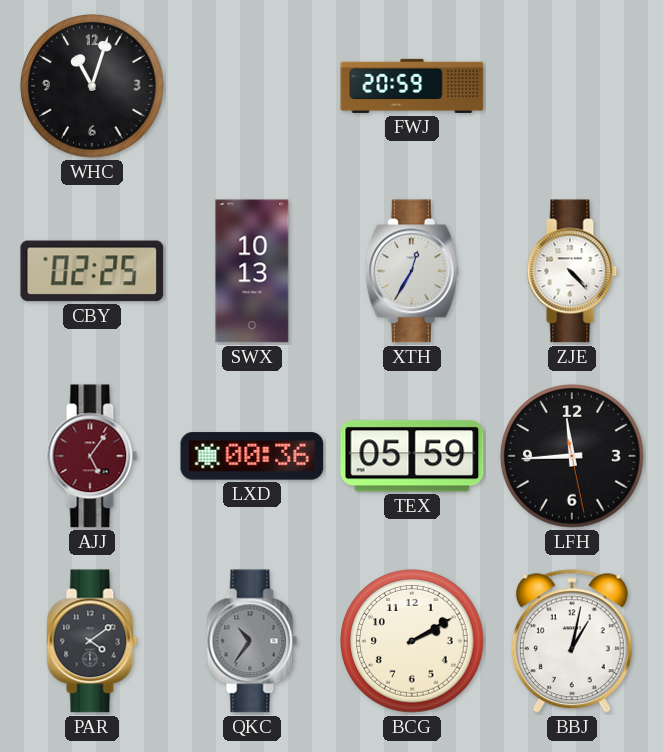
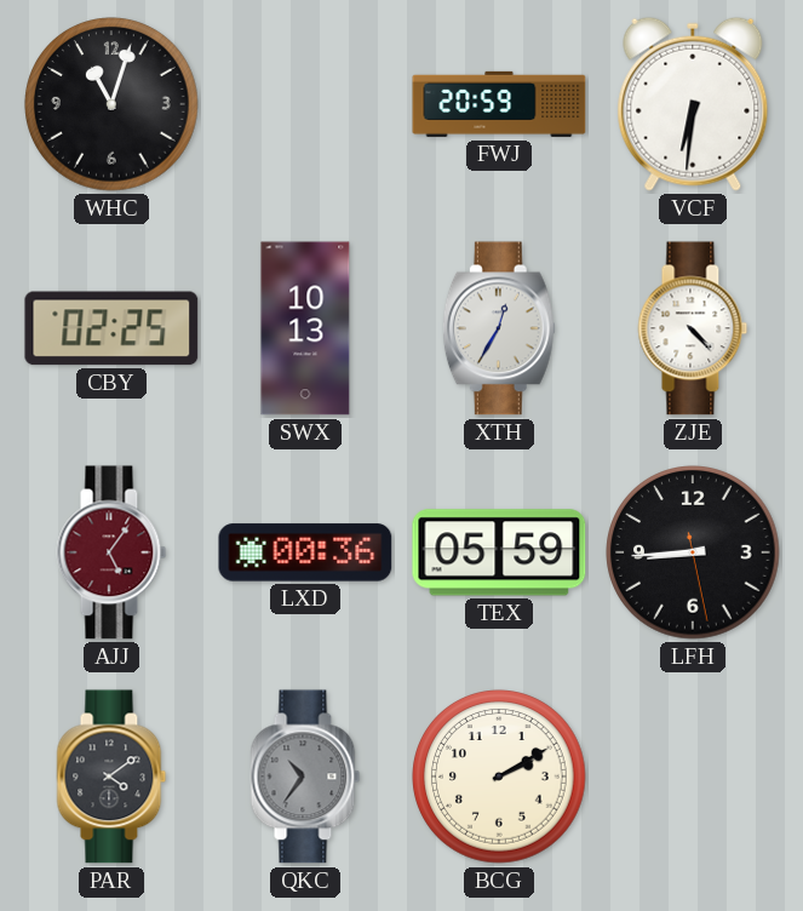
VCF: none -> 6:31
LFH: 11:44 -> 8:44
BBJ: 1:02 -> none
